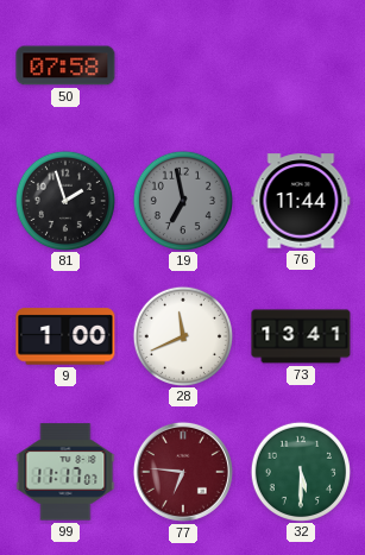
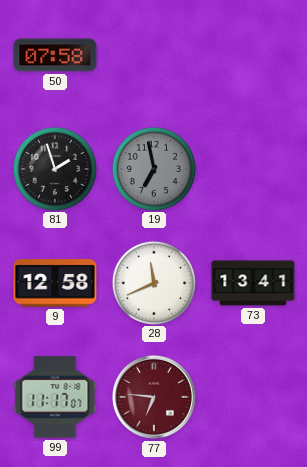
76: 11:44 -> none
9: 1:00 -> 12:58
32: 5:30 -> none
